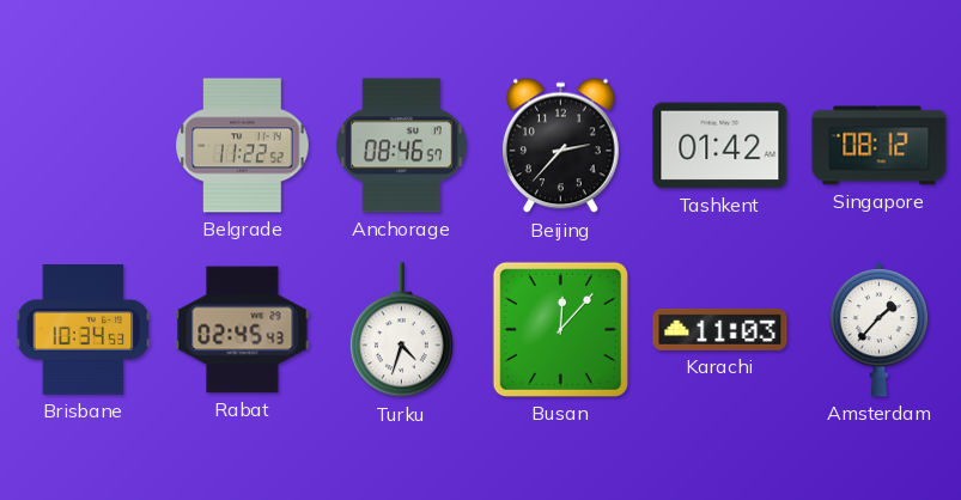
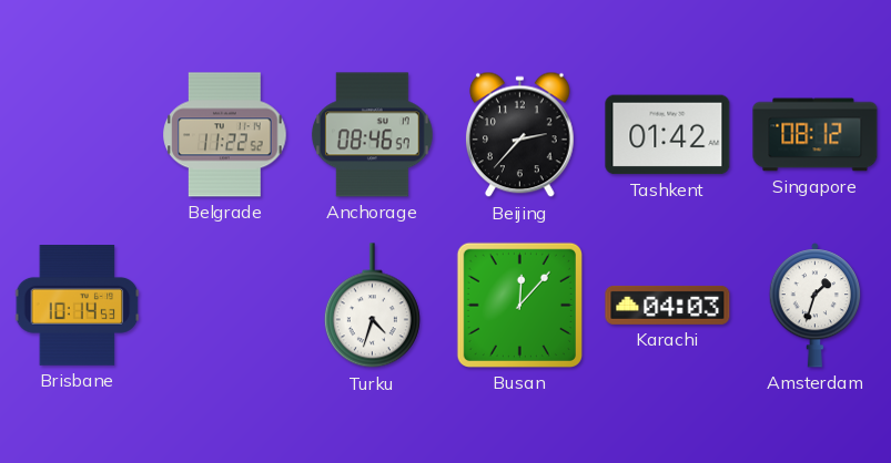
Brisbane: 10:34 -> 10:14
Rabat: 02:45 -> none
Karachi: 11:03 -> 04:03
Amsterdam: 1:37 -> 1:33
